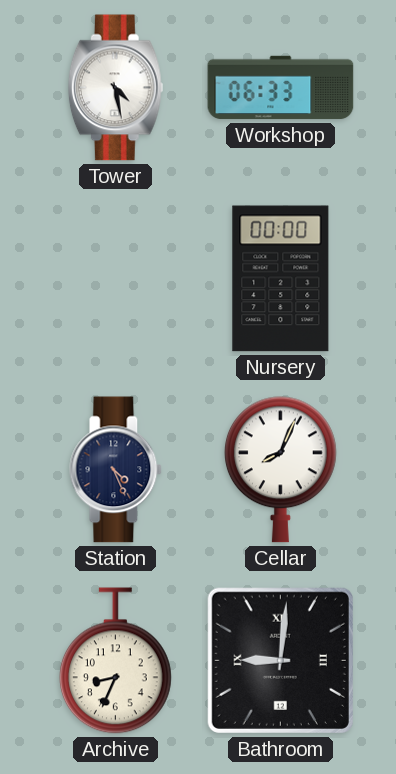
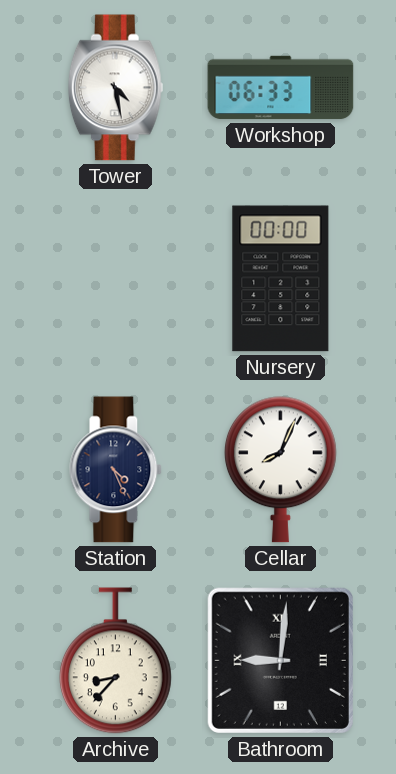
Archive: 8:34 -> 8:37
